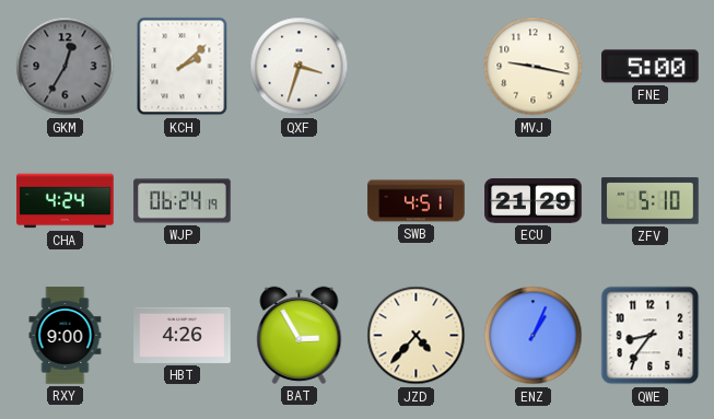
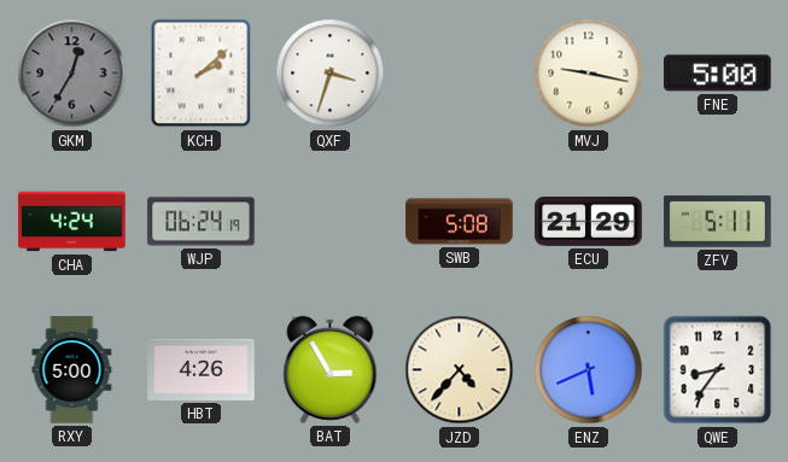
SWB: 4:51 -> 5:08
ZFV: 5:10 -> 5:11
RXY: 9:00 -> 5:00
ENZ: 1:04 -> 5:41
